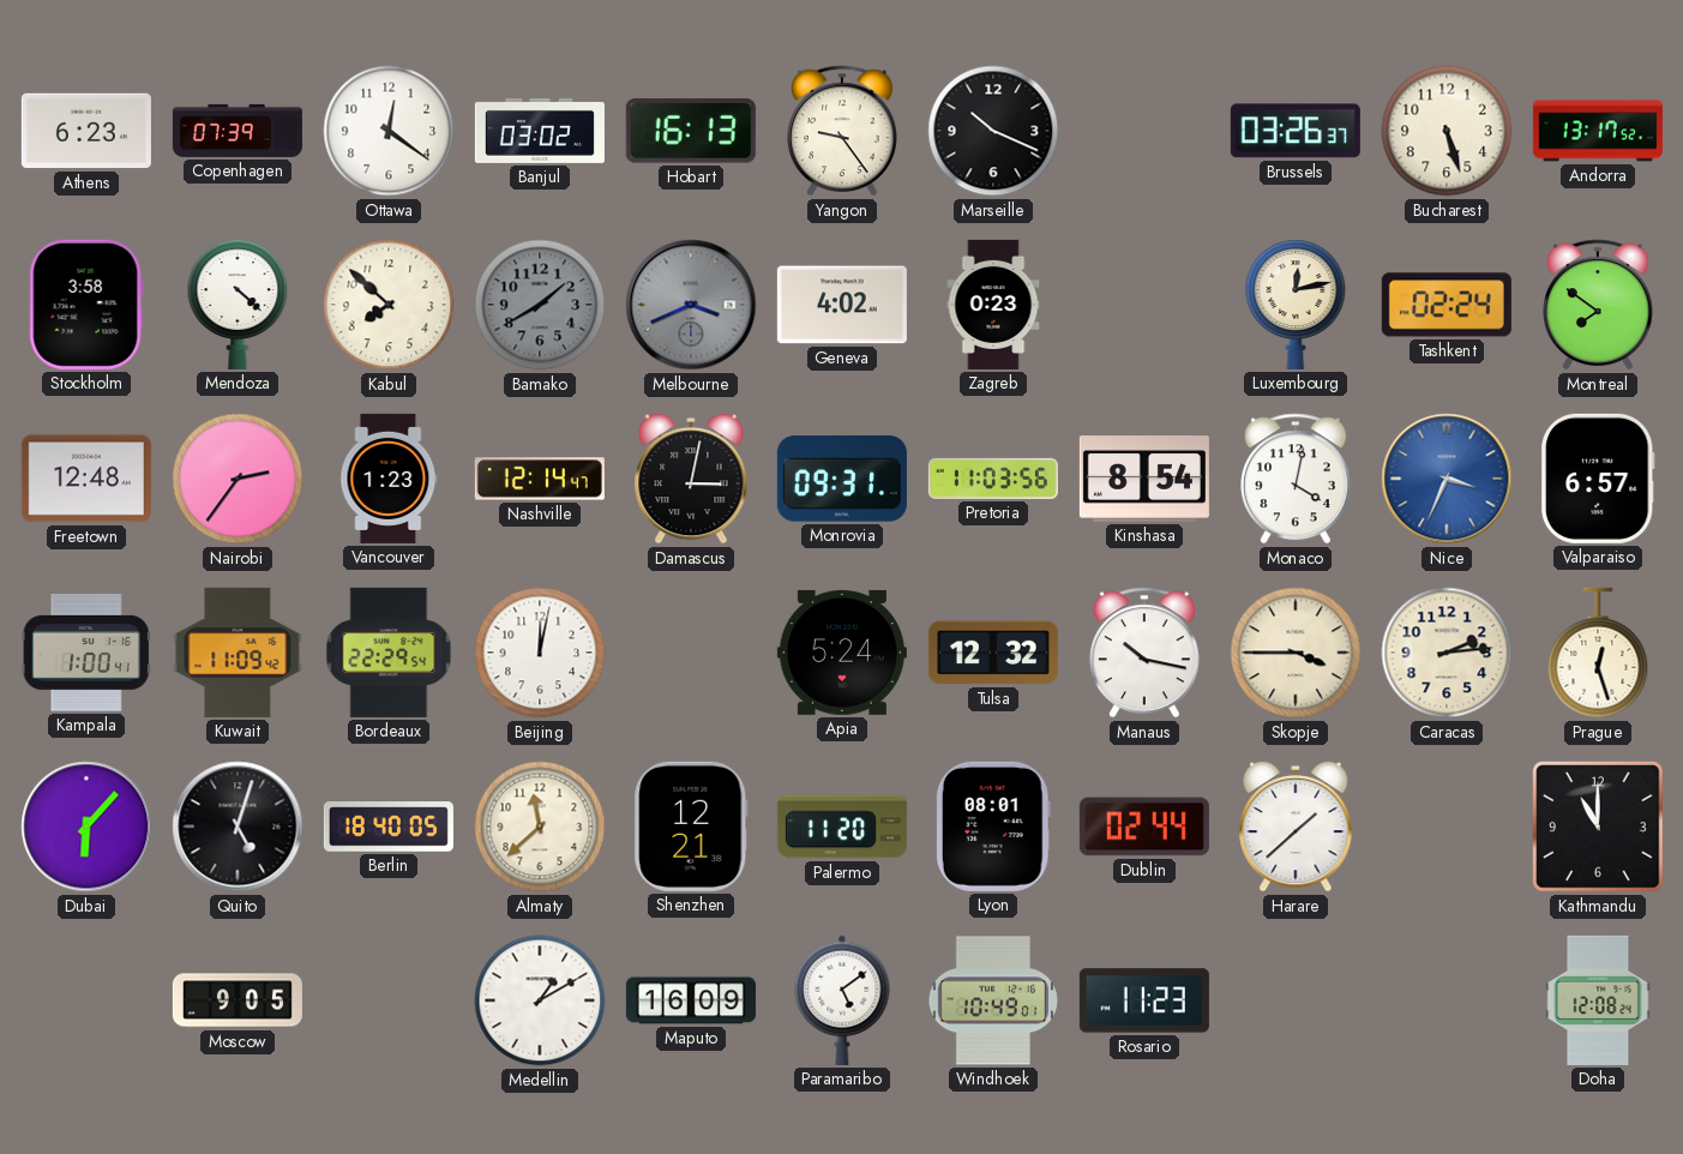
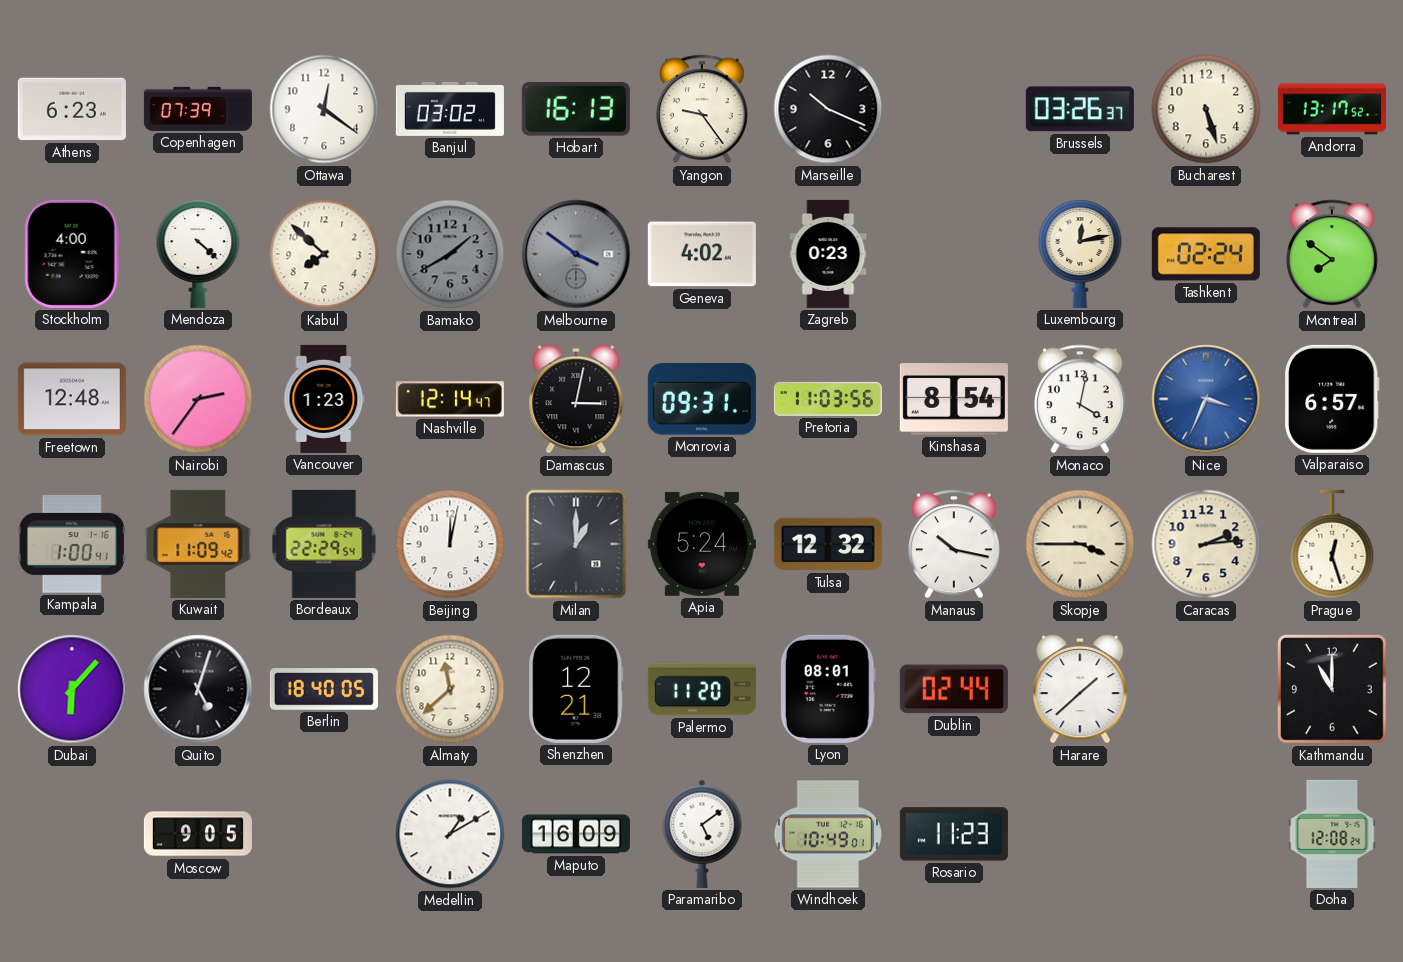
Stockholm: 3:58 -> 4:00
Melbourne: 3:41 -> 3:51
Milan: none -> 1:00
